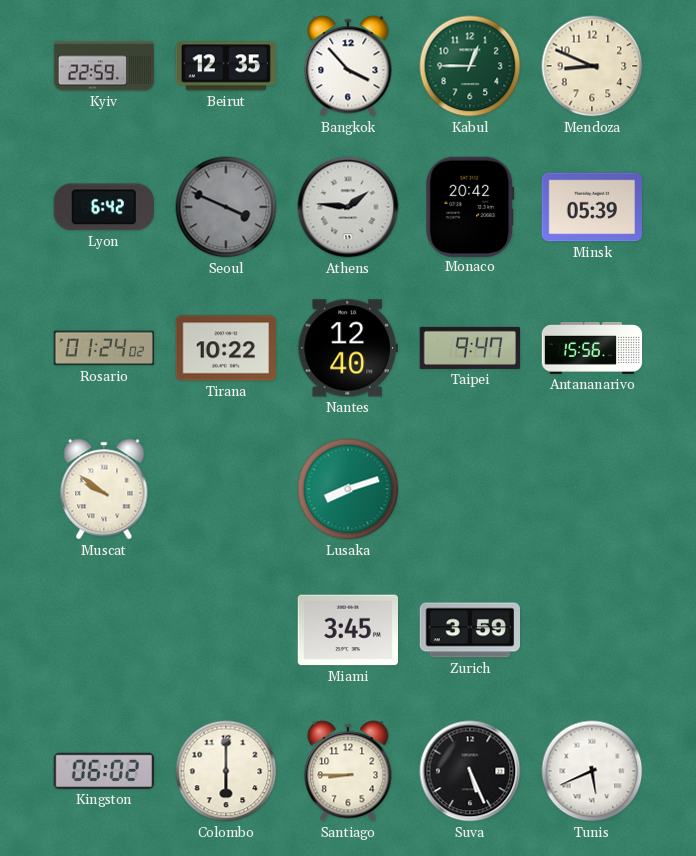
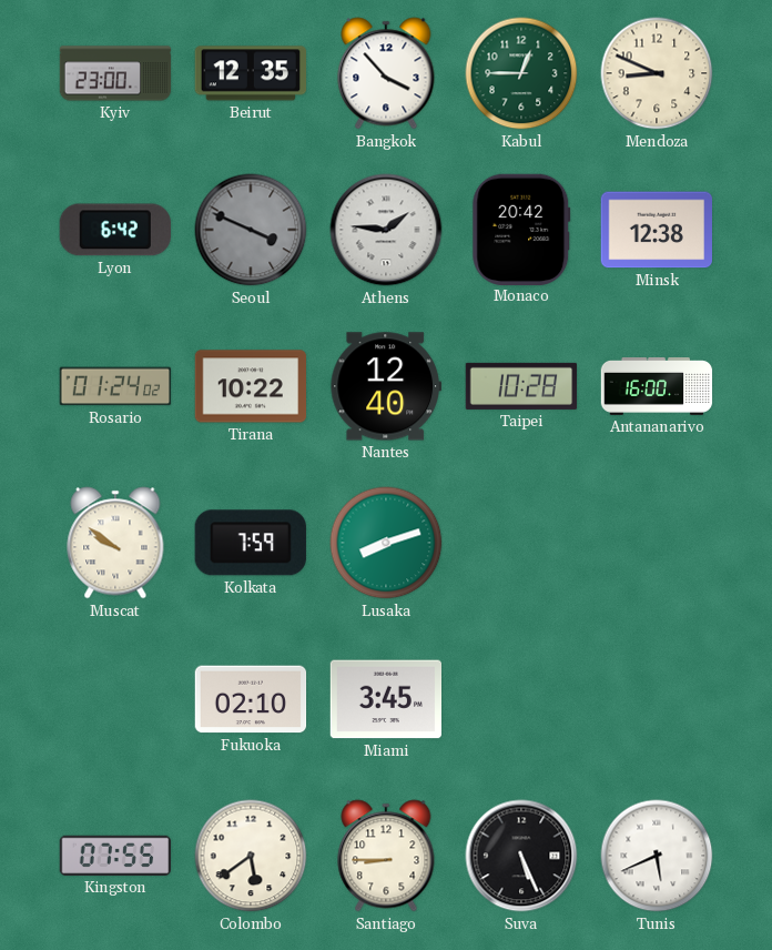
Kyiv: 22:59 -> 23:00
Minsk: 05:39 -> 12:38
Taipei: 9:47 -> 10:28
Antananarivo: 15:56 -> 16:00
Kolkata: none -> 7:59
Fukuoka: none -> 02:10
Zurich: 3:59 -> none
Kingston: 06:02 -> 07:55
Colombo: 6:00 -> 5:39
